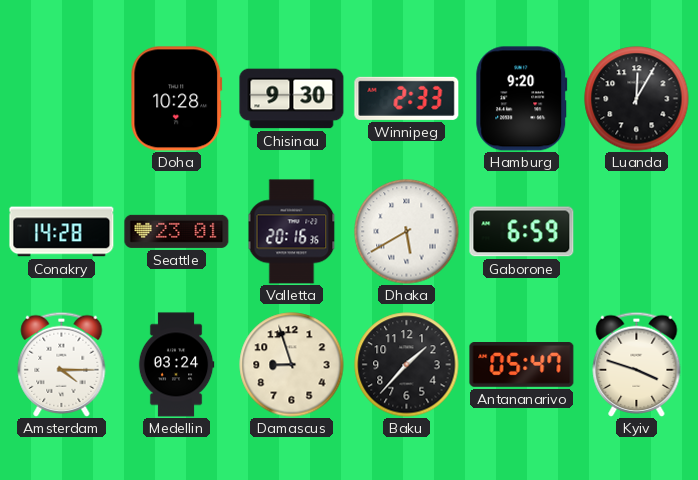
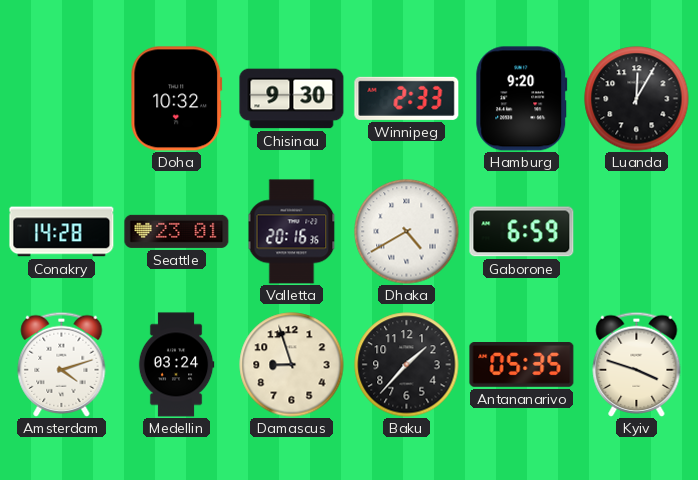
Doha: 10:28 -> 10:32
Dhaka: 5:40 -> 4:40
Amsterdam: 4:15 -> 4:12
Antananarivo: 05:47 -> 05:35
